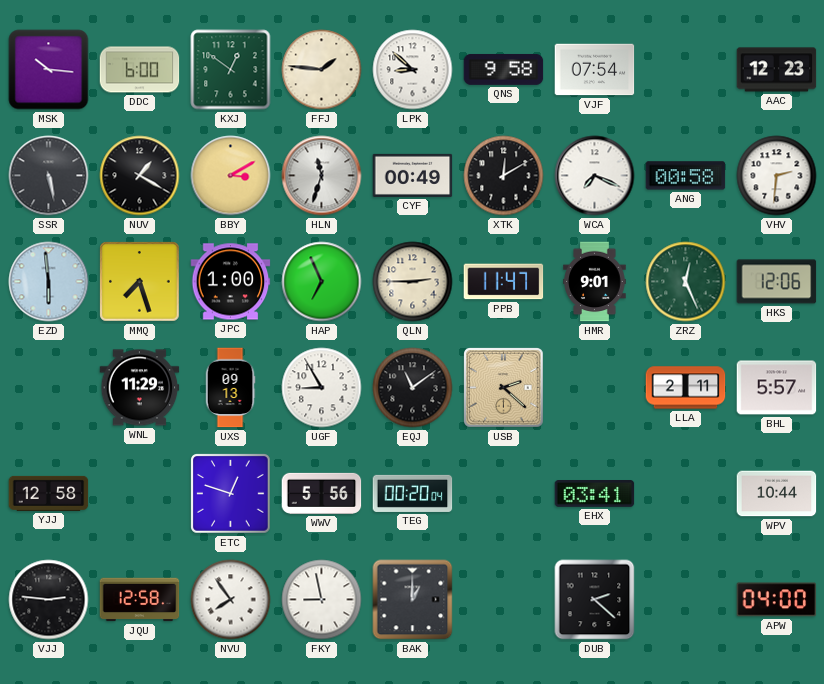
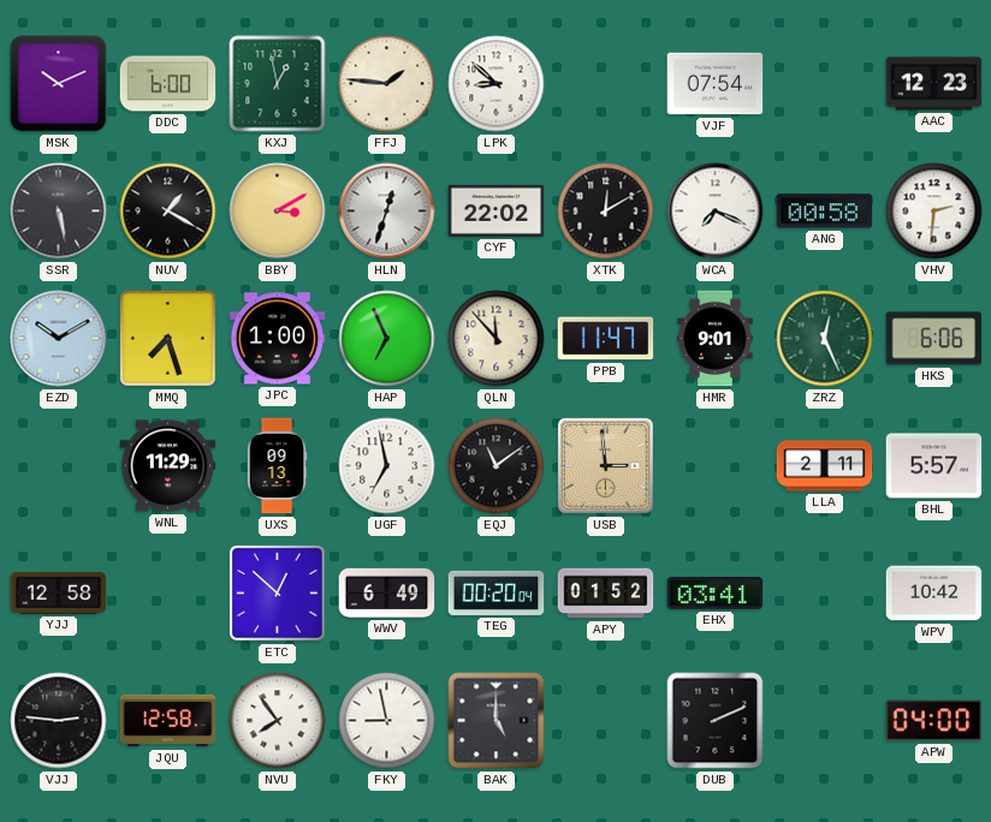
MSK: 10:16 -> 10:11
KXJ: 12:51 -> 12:58
QNS: 9:58 -> none
HLN: 11:33 -> 12:33
CYF: 00:49 -> 22:02
EZD: 5:59 -> 10:10
QLN: 2:45 -> 11:53
HKS: 12:06 -> 6:06
UGF: 8:55 -> 6:58
USB: 2:22 -> 2:59
ETC: 12:48 -> 12:52
WWV: 5:56 -> 6:49
APY: none -> 01:52
WPV: 10:44 -> 10:42
BAK: 1:00 -> 5:00
DUB: 2:22 -> 2:11
